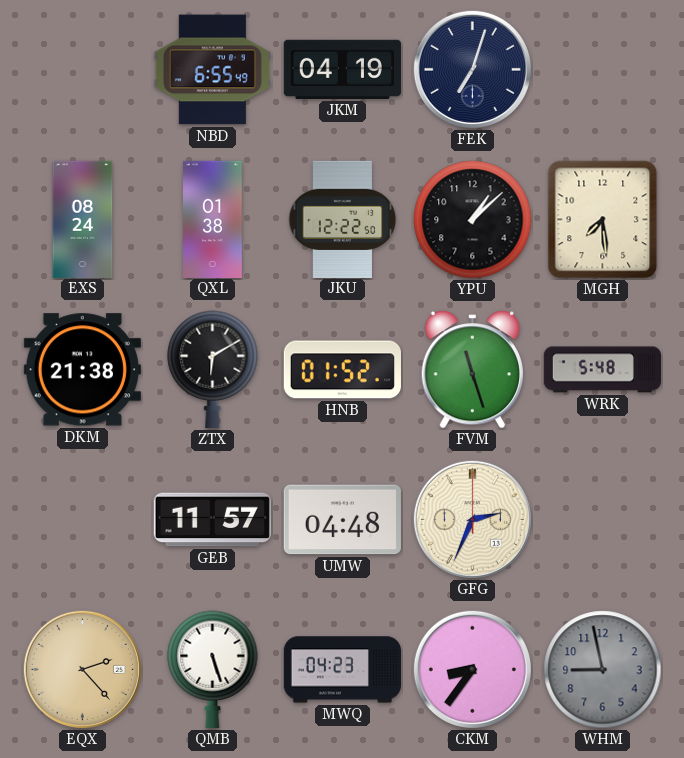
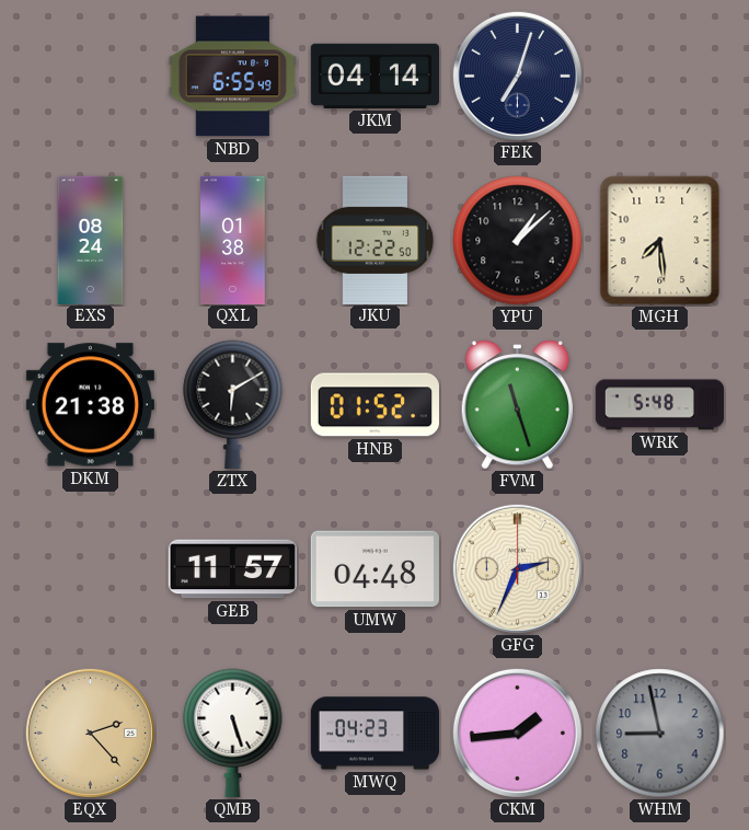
JKM: 04:19 -> 04:14
CKM: 8:36 -> 1:44
